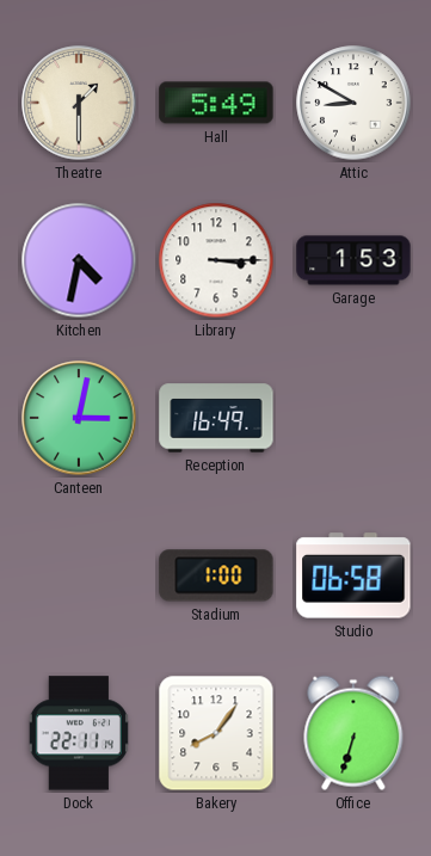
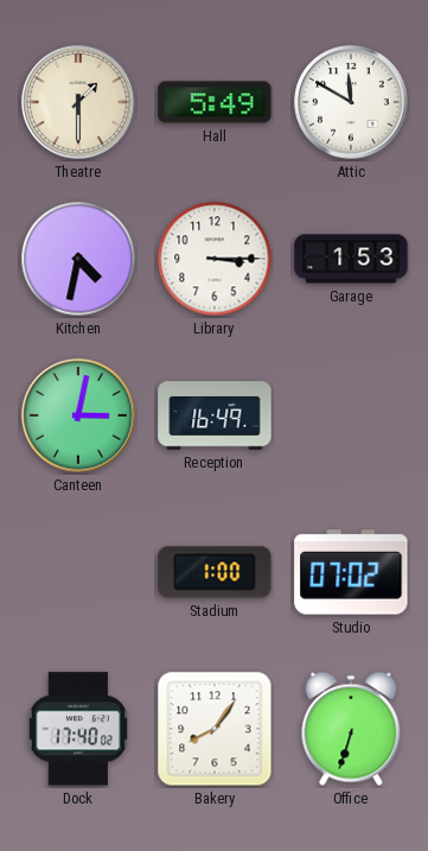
Attic: 8:50 -> 11:50
Studio: 06:58 -> 07:02
Dock: 22:11 -> 17:40
